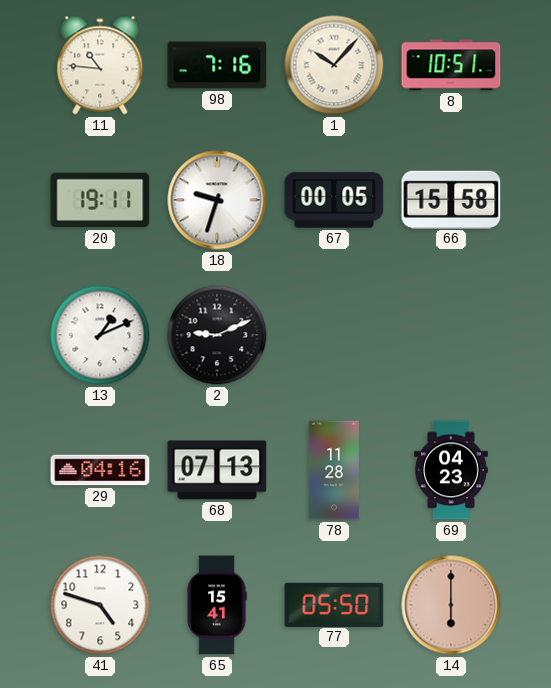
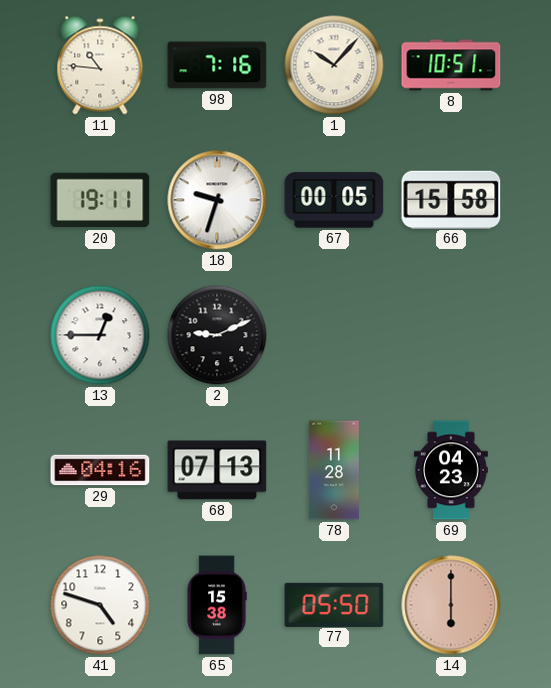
13: 1:11 -> 12:45
65: 15:41 -> 15:38
